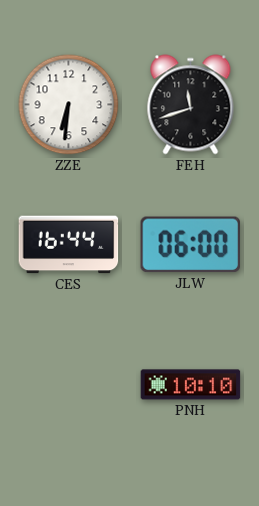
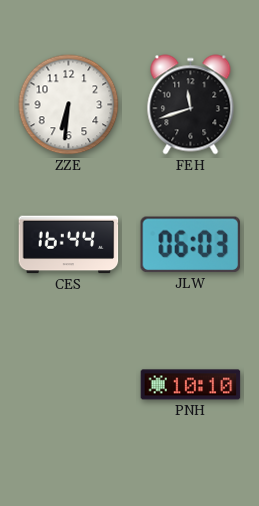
JLW: 06:00 -> 06:03
